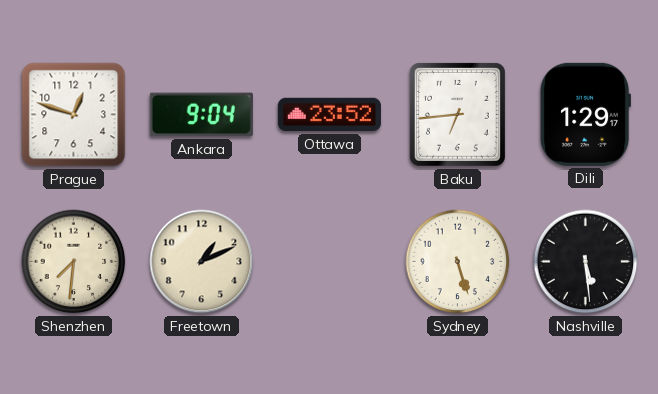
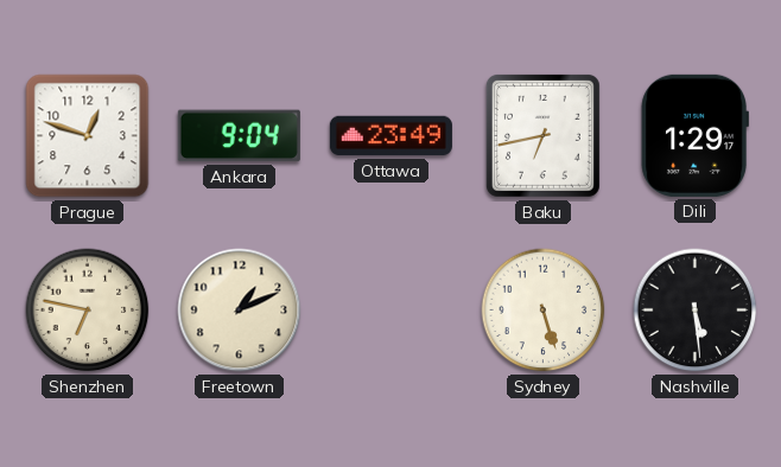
Ottawa: 23:52 -> 23:49
Baku: 6:44 -> 6:43
Shenzhen: 7:31 -> 6:47
